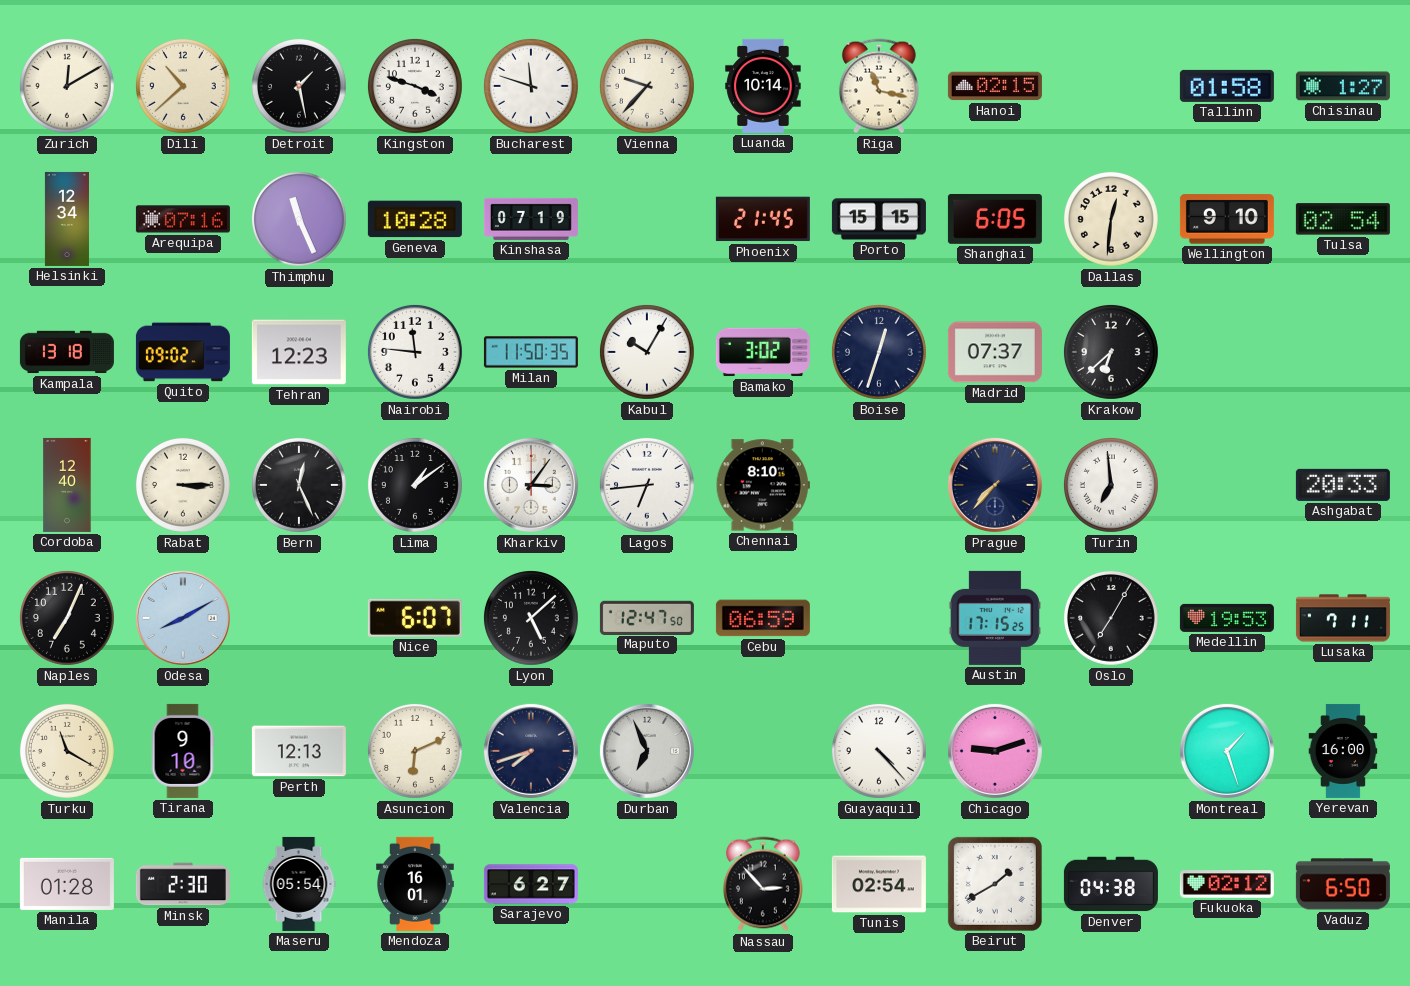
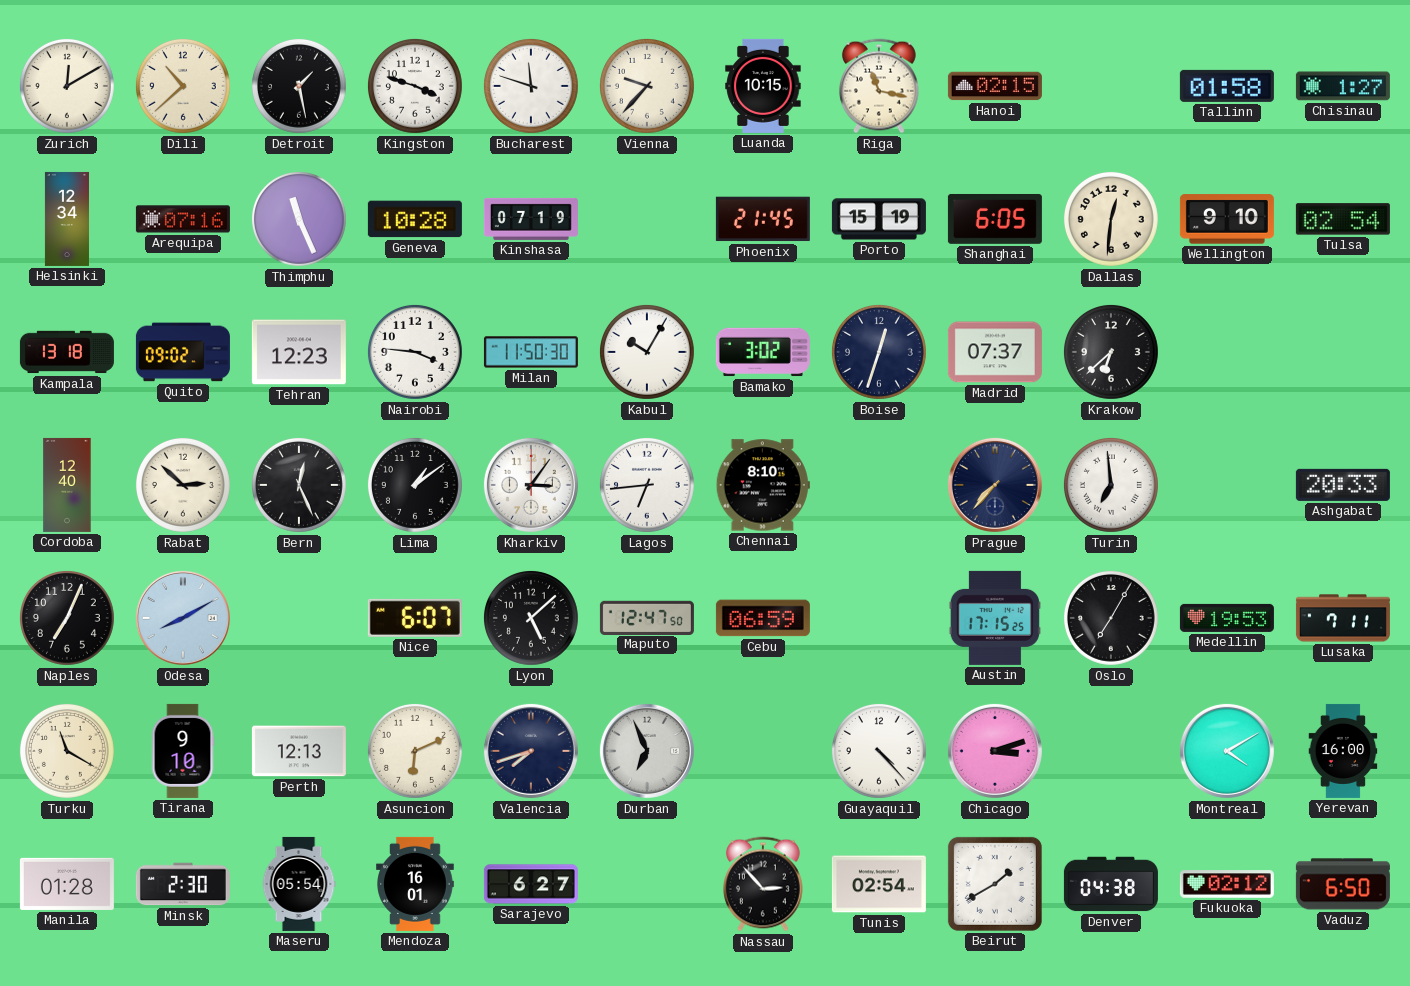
Luanda: 10:14 -> 10:15
Porto: 15:15 -> 15:19
Nairobi: 11:46 -> 3:46
Milan: 11:50:35 -> 11:50:30
Rabat: 3:15 -> 2:52
Chicago: 9:12 -> 3:12
Montreal: 1:27 -> 4:10
